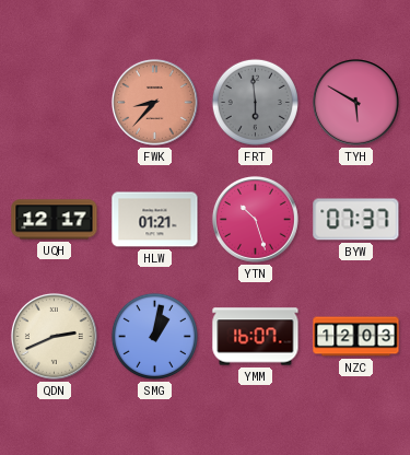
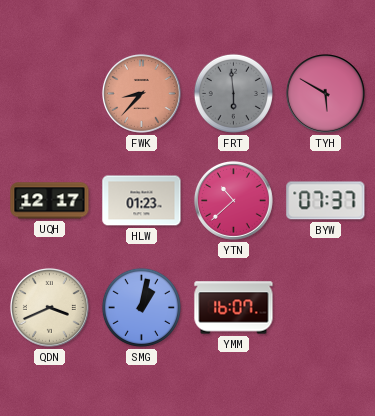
HLW: 01:21 -> 01:23
YTN: 10:27 -> 10:38
QDN: 2:41 -> 3:41
NZC: 12:03 -> none
